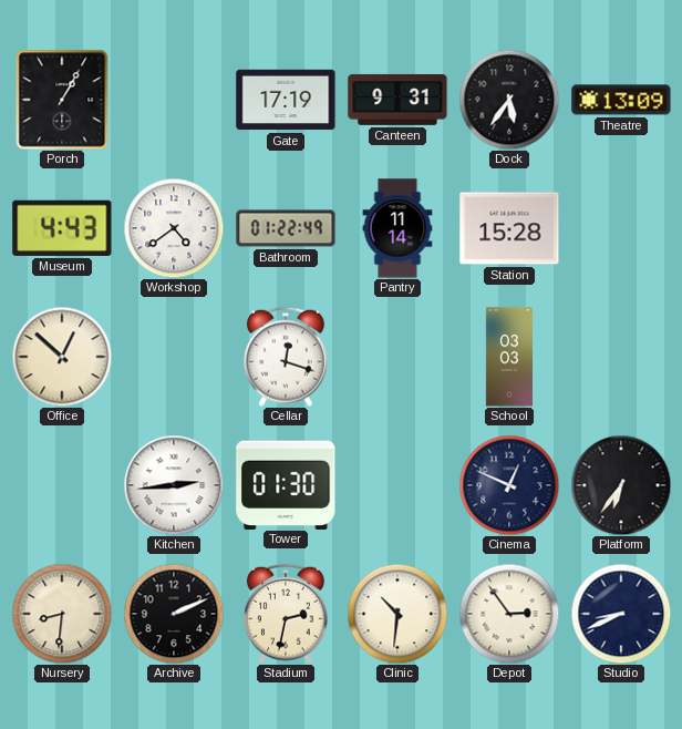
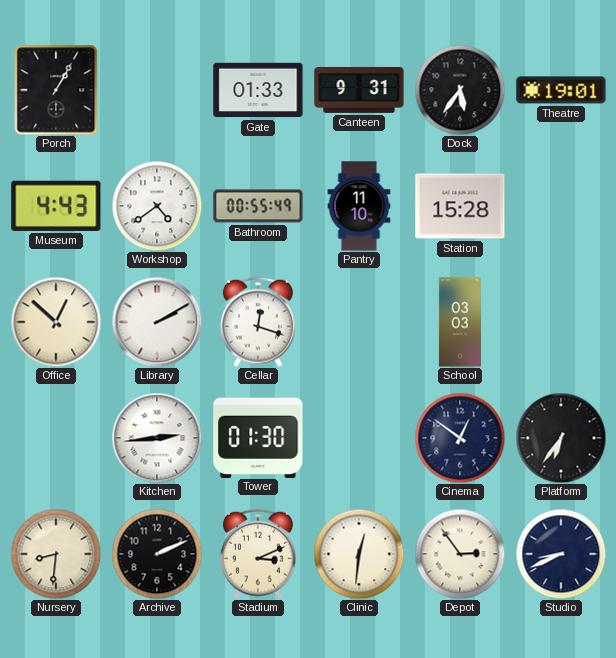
Gate: 17:19 -> 01:33
Theatre: 13:09 -> 19:01
Bathroom: 01:22 -> 00:55
Pantry: 11:14 -> 11:10
Library: none -> 2:10
Cinema: 12:49 -> 12:51
Stadium: 2:32 -> 3:11
Clinic: 10:31 -> 12:31
